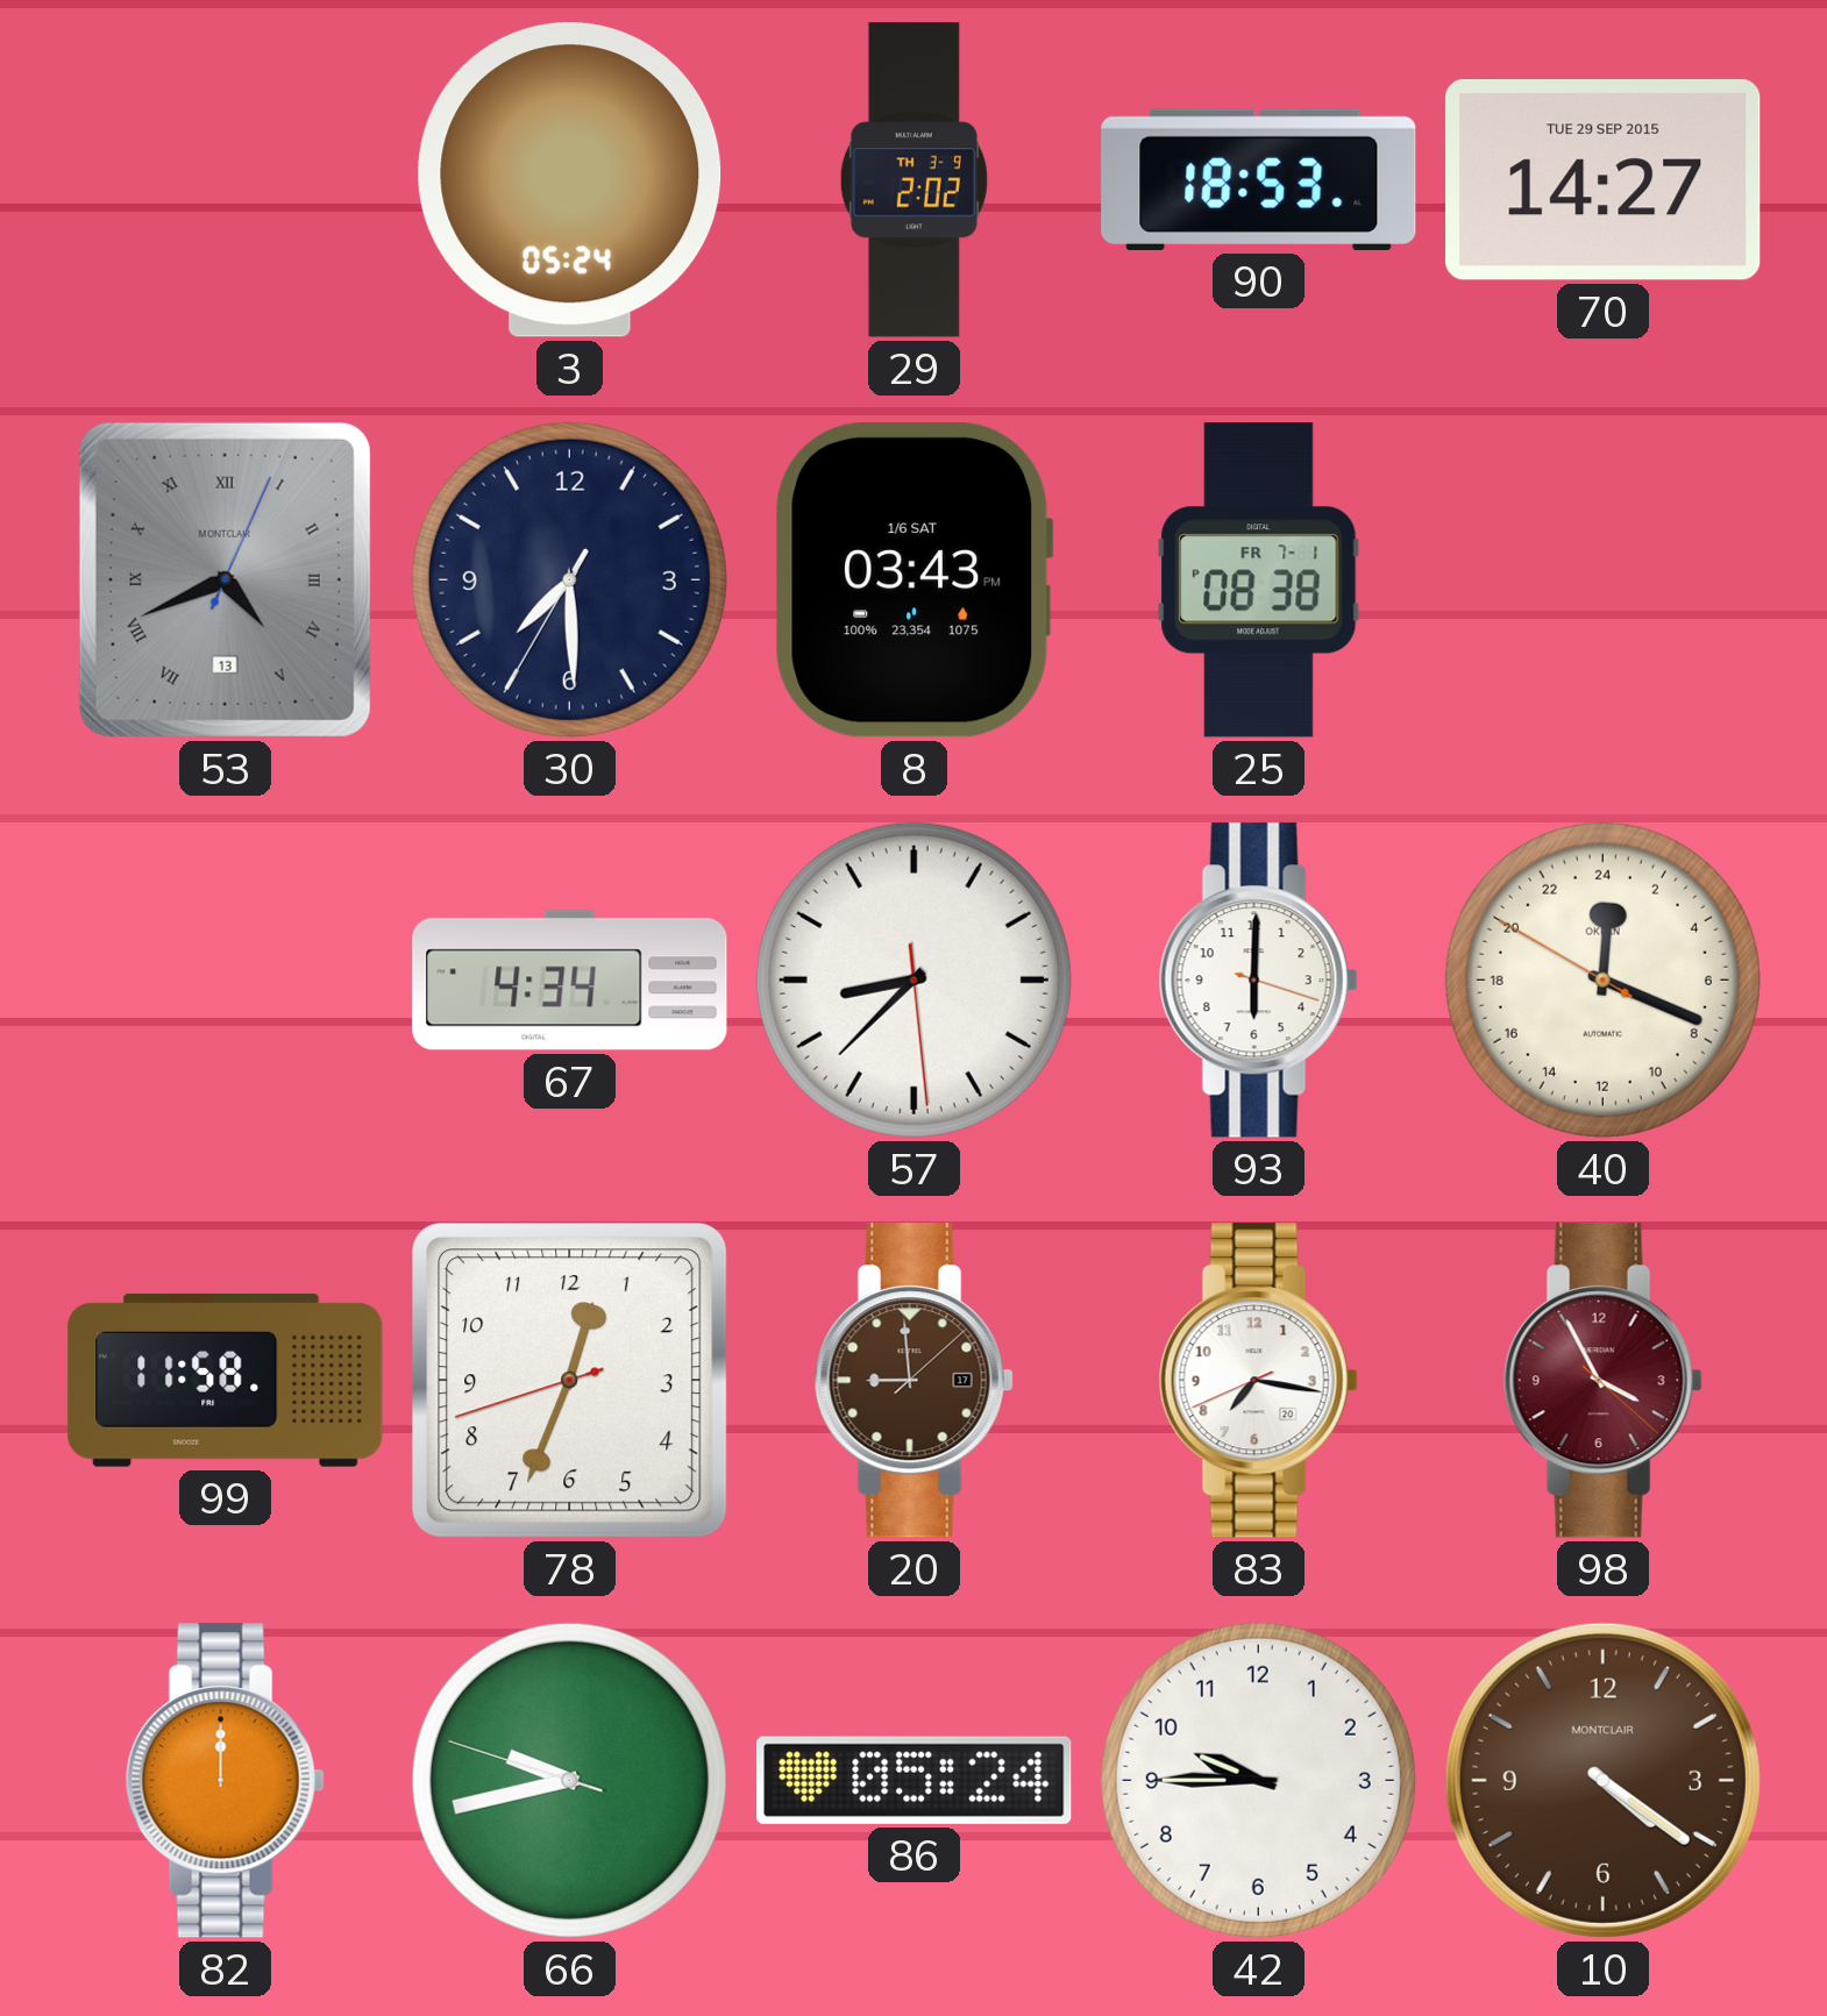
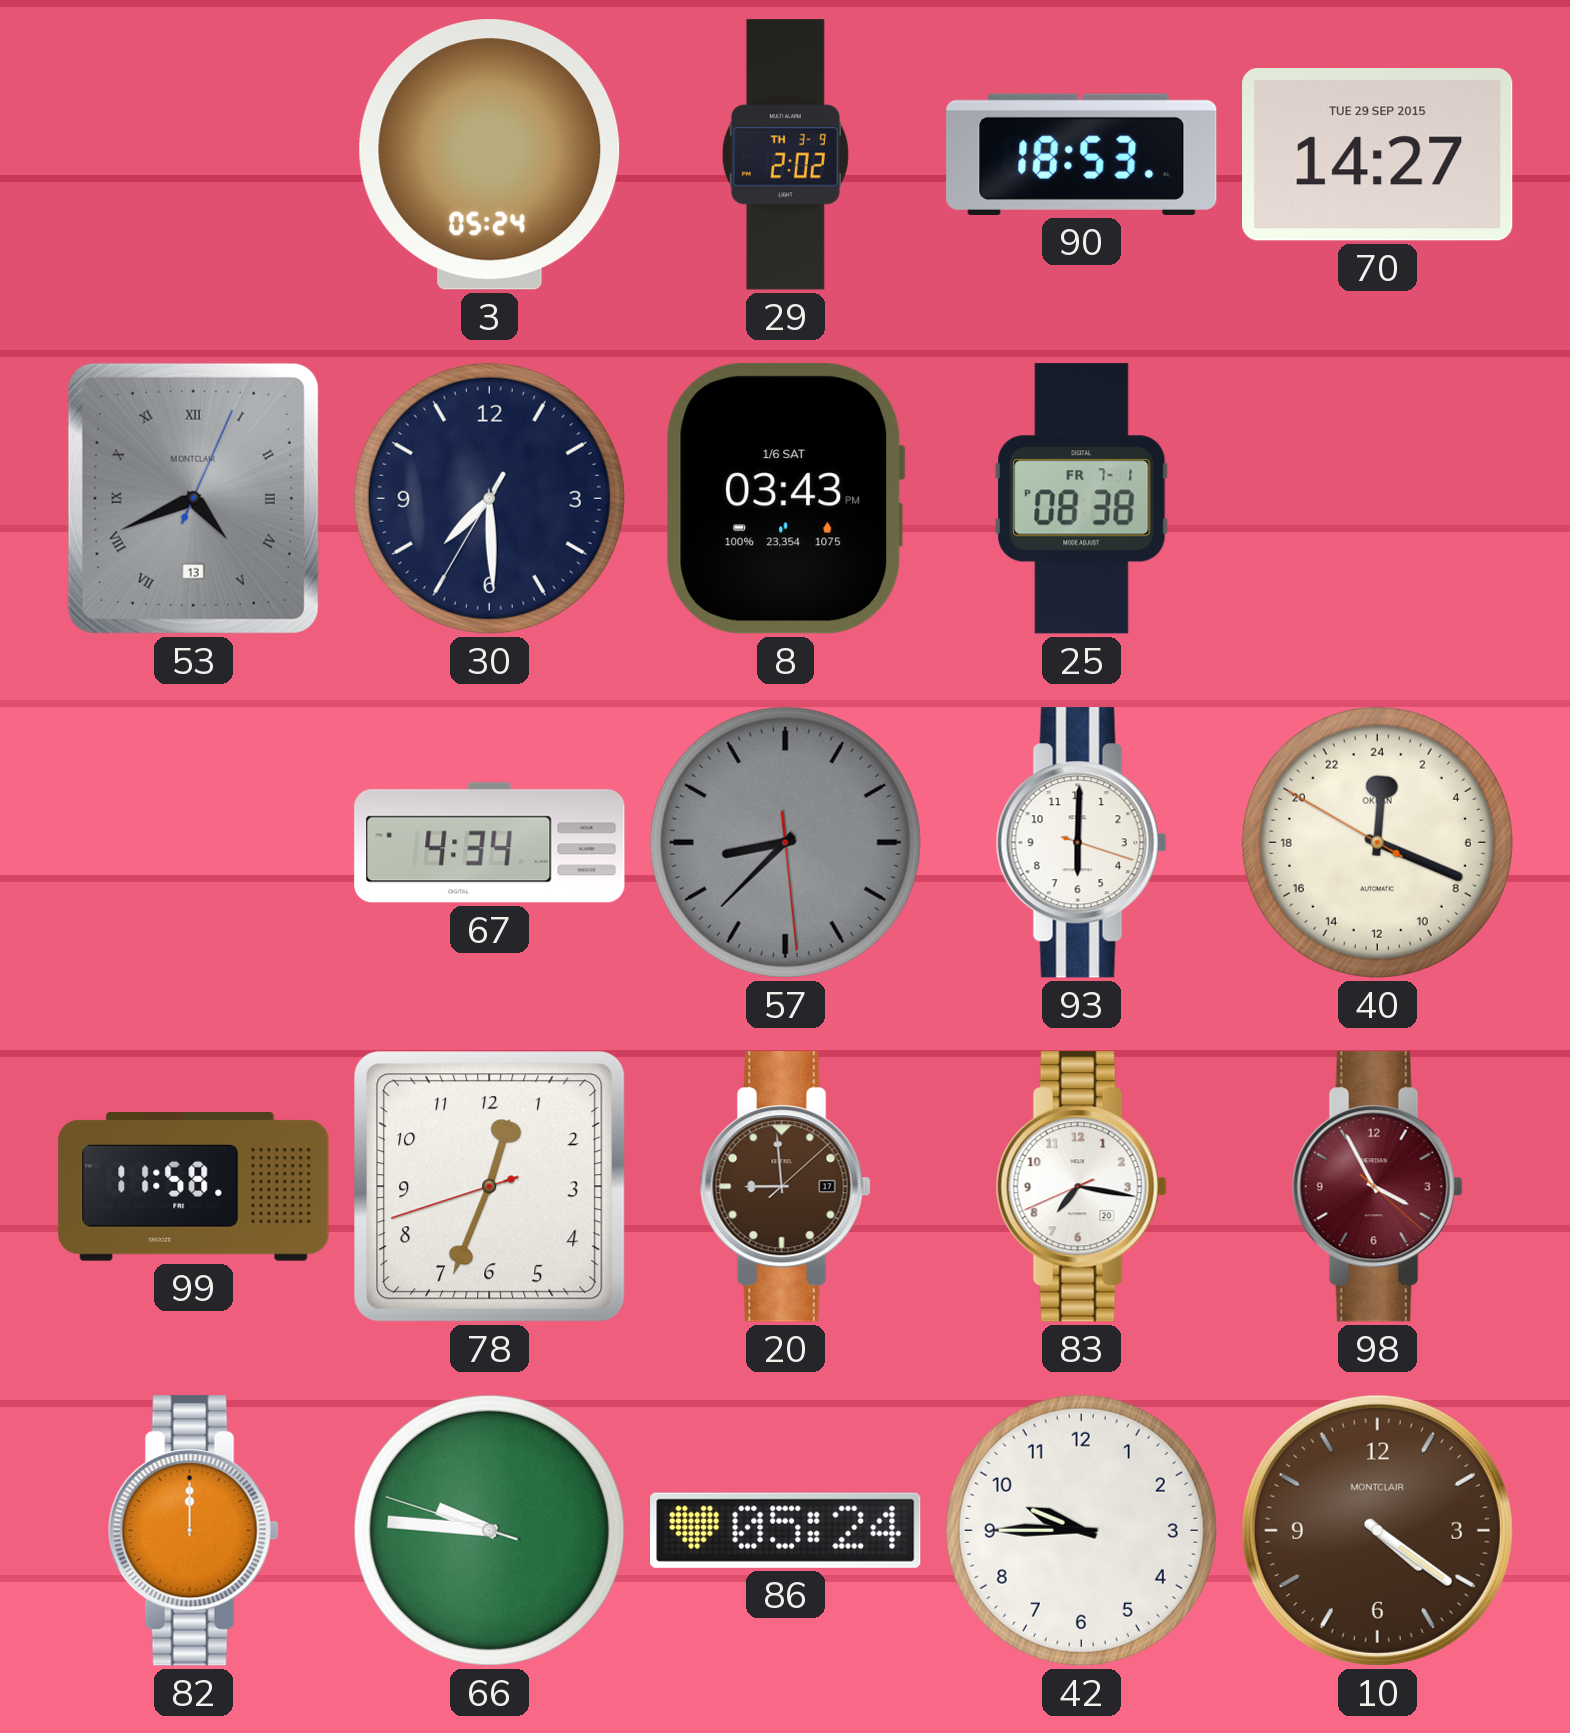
57 dial: white -> grey
66: 9:42 -> 9:45
